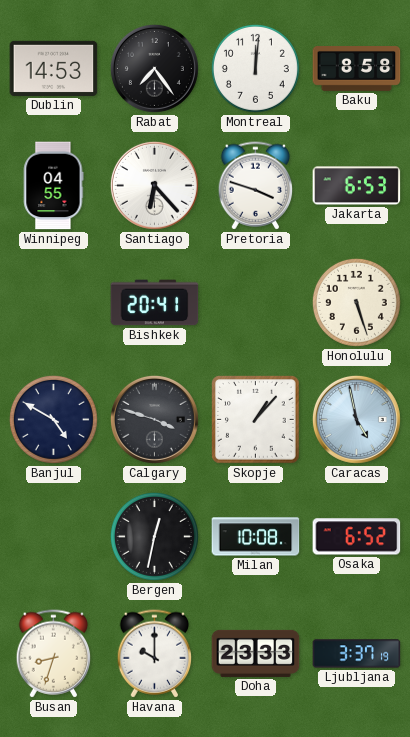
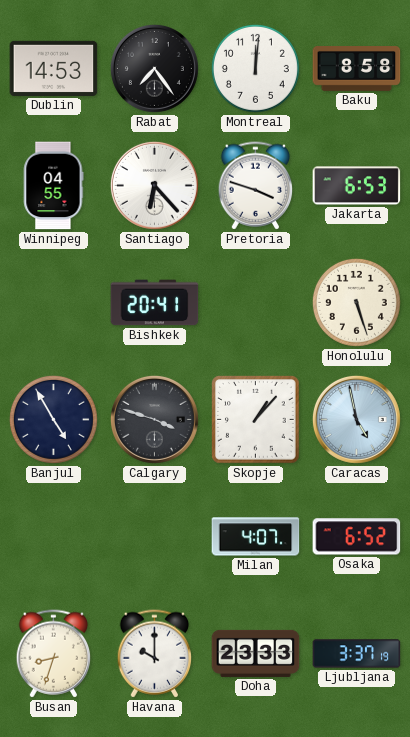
Banjul: 4:50 -> 4:55
Bergen: 12:32 -> none
Milan: 10:08 -> 4:07
